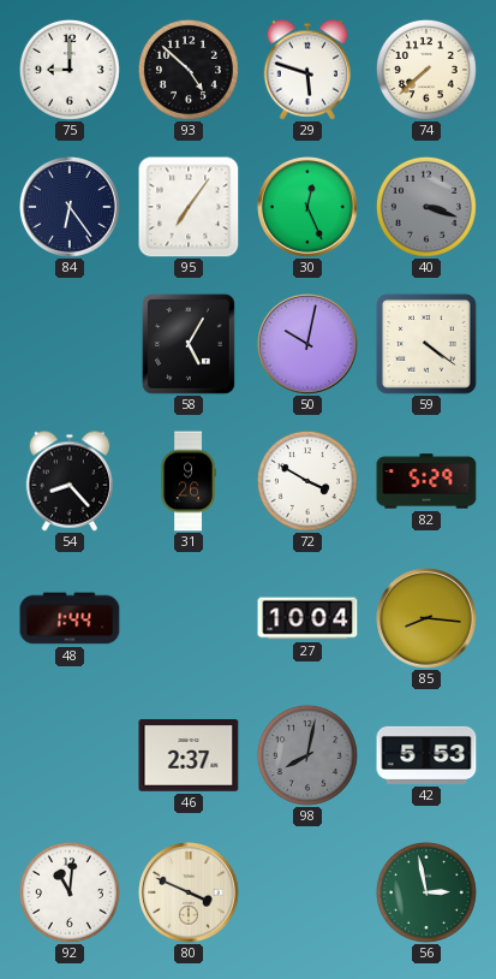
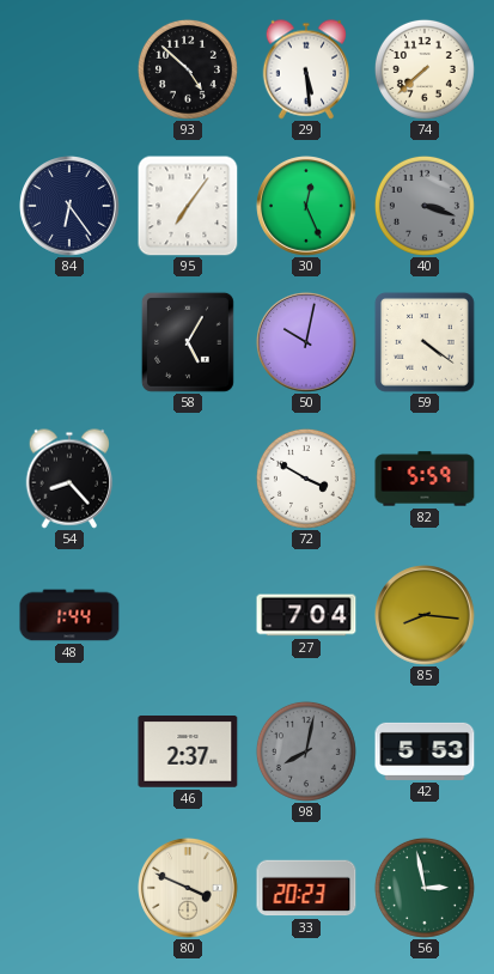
75: 9:00 -> none
29: 5:48 -> 5:29
31: 9:26 -> none
82: 5:29 -> 5:59
27: 10:04 -> 7:04
92: 11:01 -> none
33: none -> 20:23
